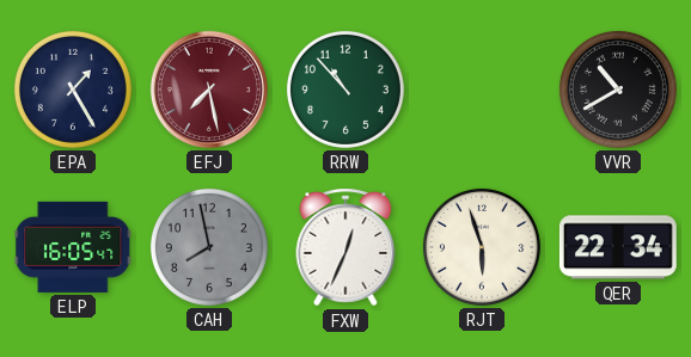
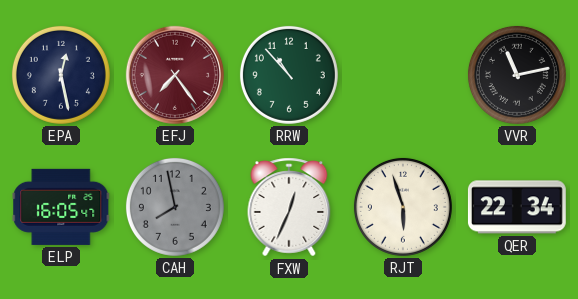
EPA: 1:25 -> 12:28
EFJ: 7:28 -> 7:24
VVR: 10:40 -> 11:13
